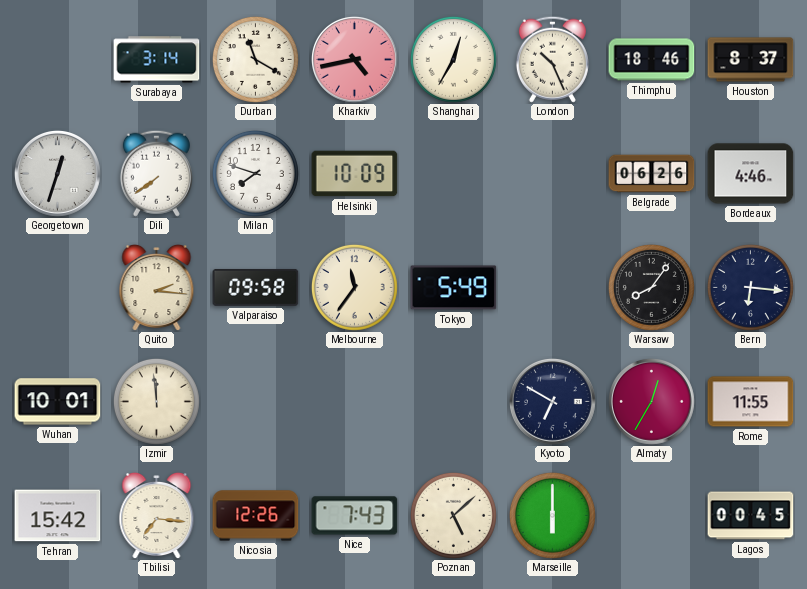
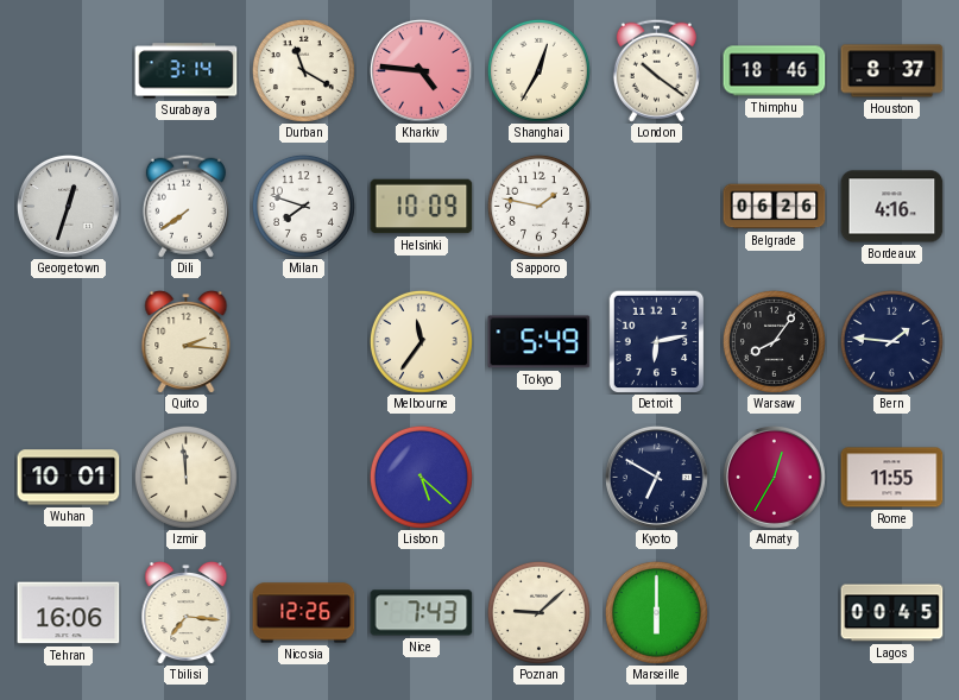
Kharkiv: 4:43 -> 4:46
London: 10:26 -> 10:21
Sapporo: none -> 1:47
Bordeaux: 4:46 -> 4:16
Valparaiso: 09:58 -> none
Detroit: none -> 6:13
Bern: 6:16 -> 1:46
Lisbon: none -> 5:22
Tehran: 15:42 -> 16:06
Poznan: 5:08 -> 9:08
